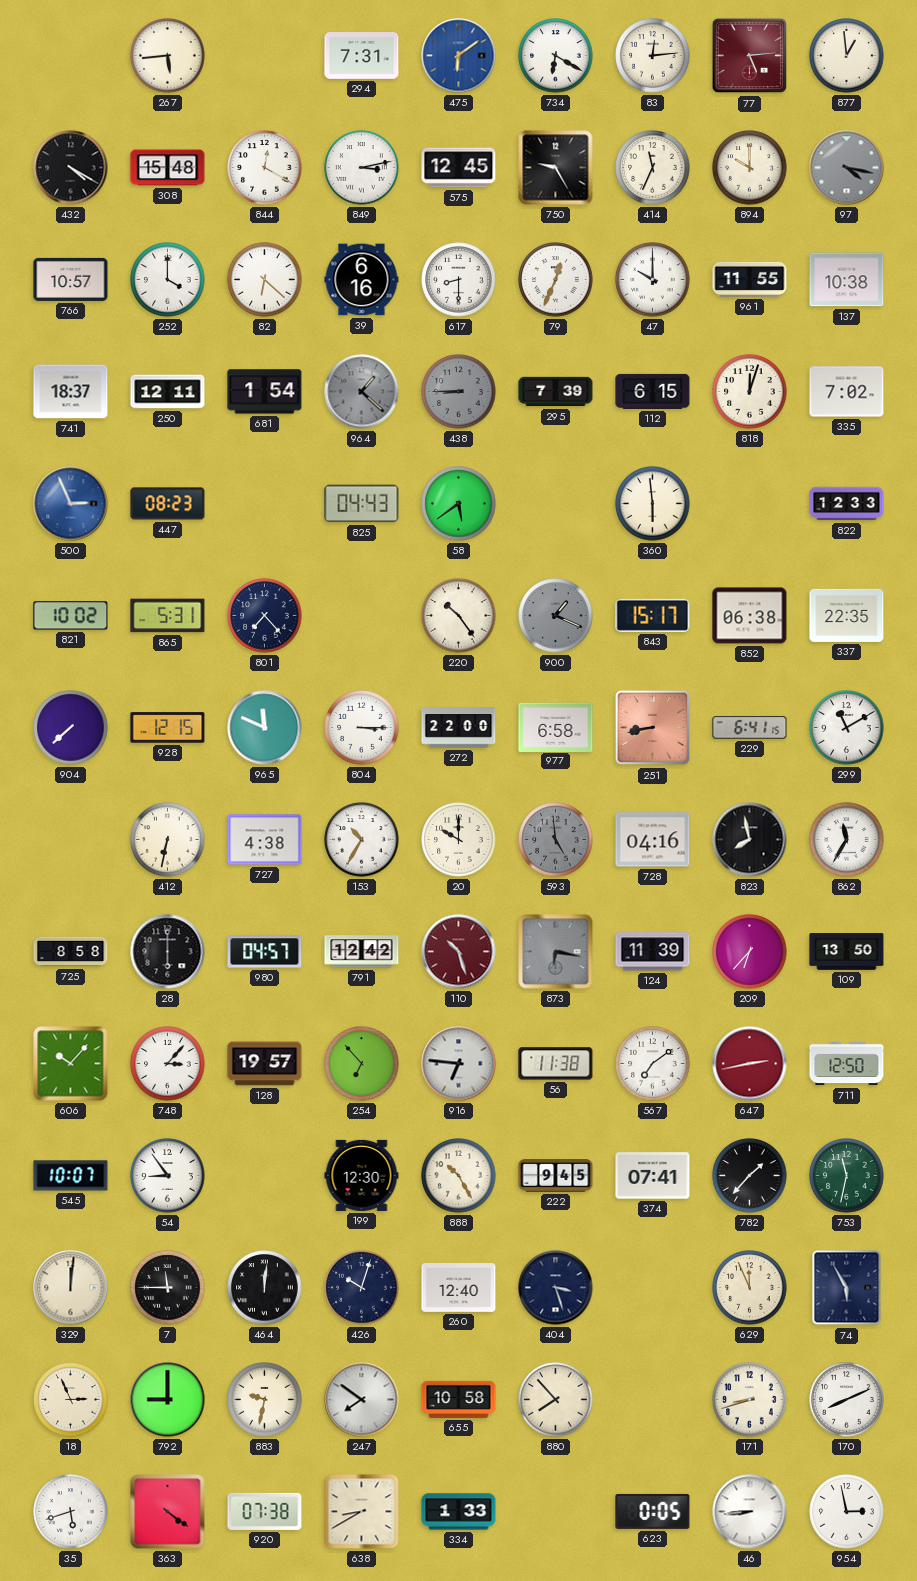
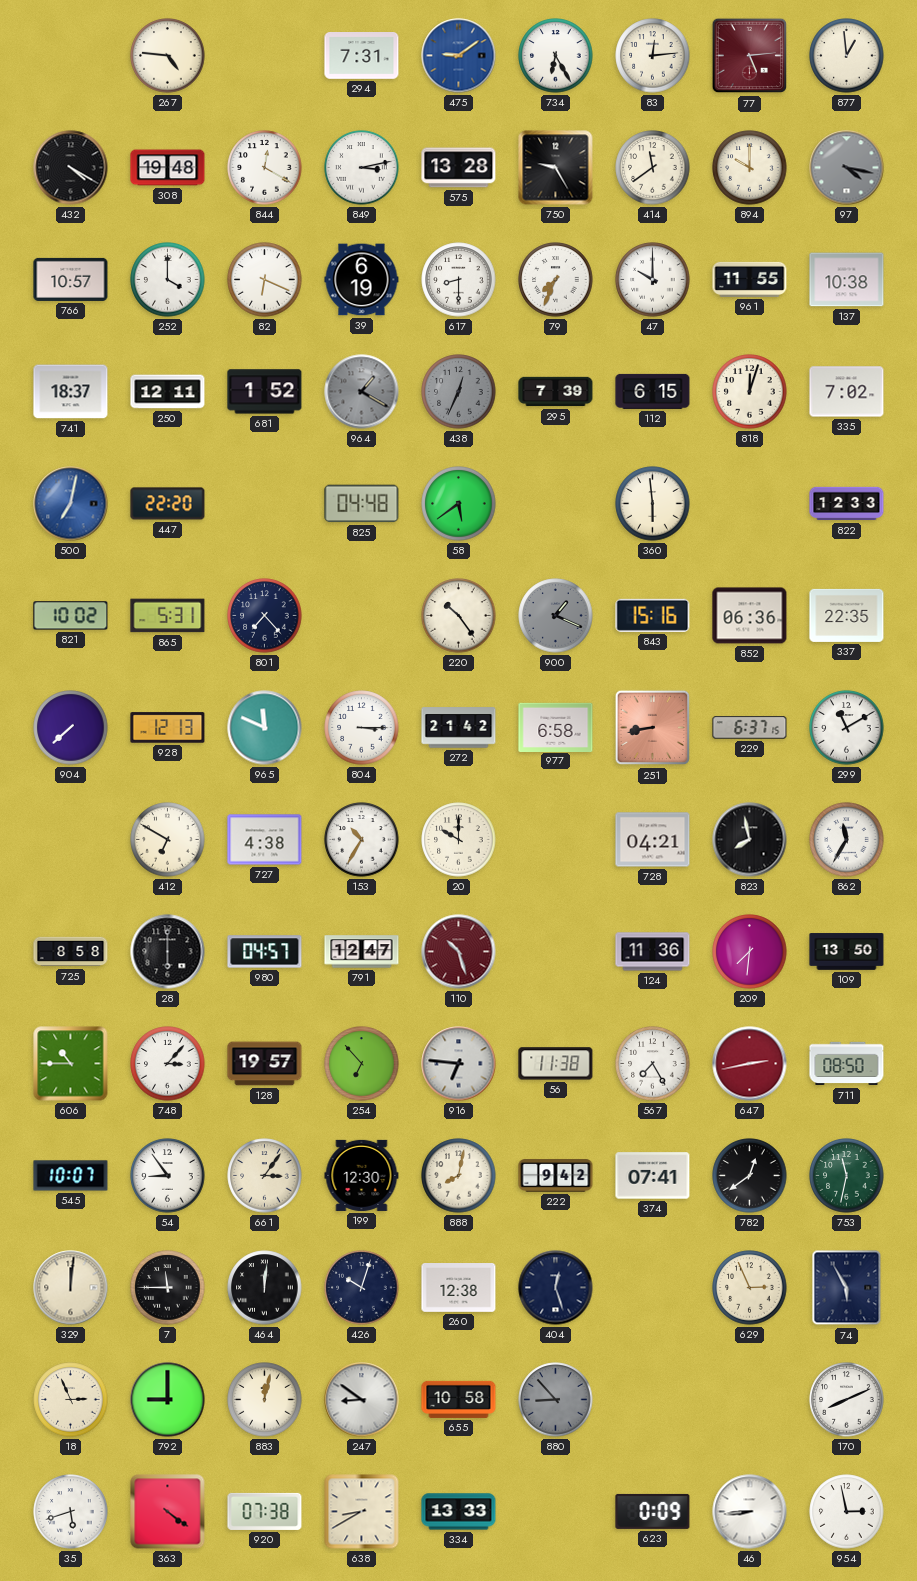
267: 5:44 -> 4:46
475: 6:09 -> 9:09
734: 6:20 -> 6:25
308: 15:48 -> 19:48
575: 12:45 -> 13:28
414: 11:34 -> 11:39
82: 6:22 -> 6:19
39: 6:16 -> 6:19
79: 12:34 -> 7:34
681: 1:54 -> 1:52
964: 1:22 -> 1:20
438: 8:45 -> 12:34
500: 2:56 -> 7:02
447: 08:23 -> 22:20
825: 04:43 -> 04:48
843: 15:17 -> 15:16
852: 06:38 -> 06:36
928: 12:15 -> 12:13
272: 22:00 -> 21:42
229: 6:41 -> 6:37
412: 6:32 -> 6:50
593: 4:59 -> none
728: 04:16 -> 04:21
791: 12:42 -> 12:47
873: 6:17 -> none
124: 11:39 -> 11:36
209: 6:37 -> 7:31
606: 10:07 -> 10:45
567: 7:09 -> 7:25
711: 12:50 -> 08:50
661: none -> 3:06
888: 10:25 -> 8:02
222: 9:45 -> 9:42
782: 1:37 -> 12:39
260: 12:40 -> 12:38
404: 3:27 -> 12:27
629: 11:56 -> 2:56
883: 9:32 -> 12:02
247: 7:51 -> 8:51
880: 7:53 -> 8:53
880 dial: cream -> grey
171: 8:42 -> none
334: 1:33 -> 13:33
623: 0:05 -> 0:09
